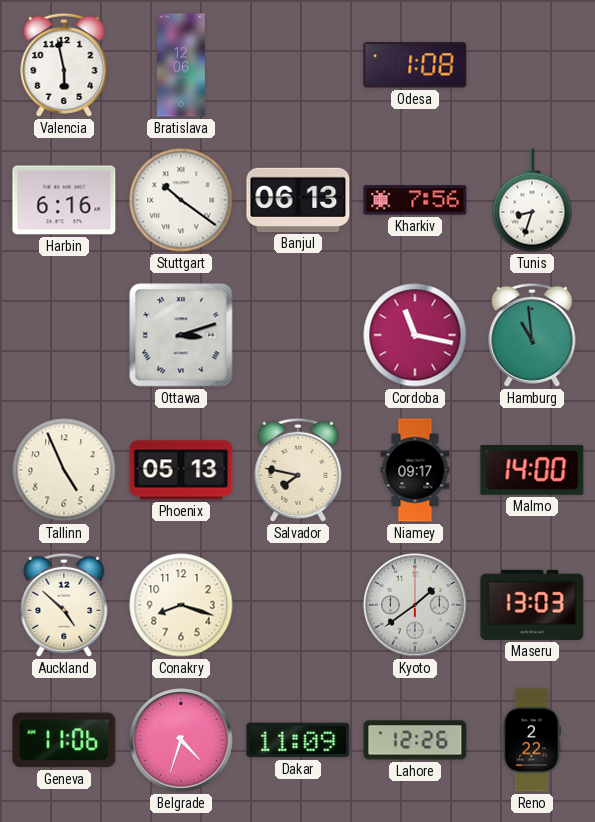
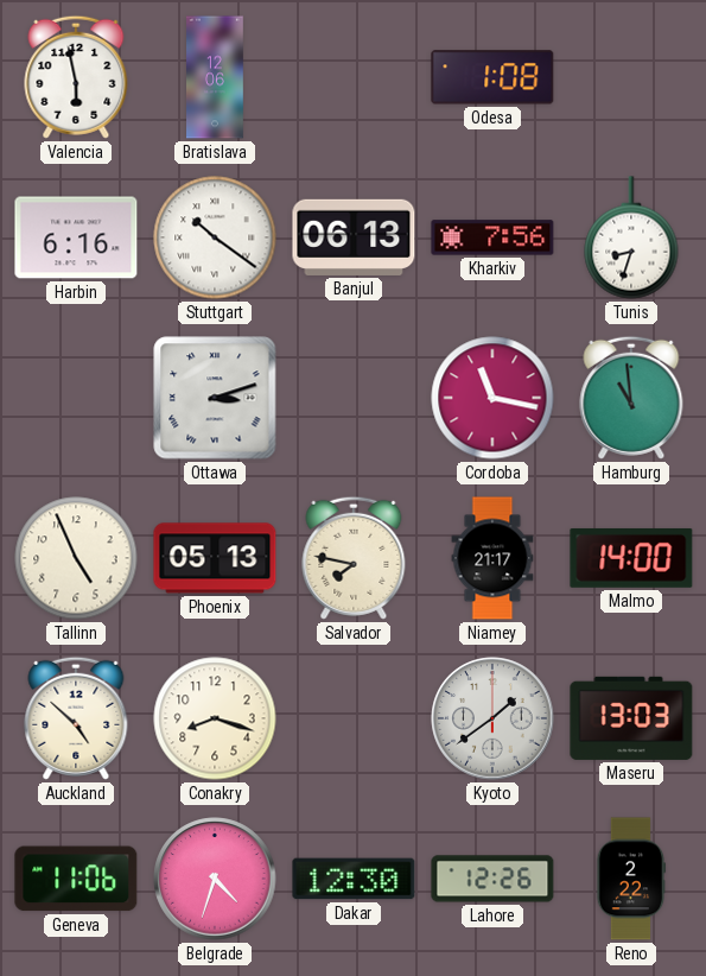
Niamey: 09:17 -> 21:17
Dakar: 11:09 -> 12:30
